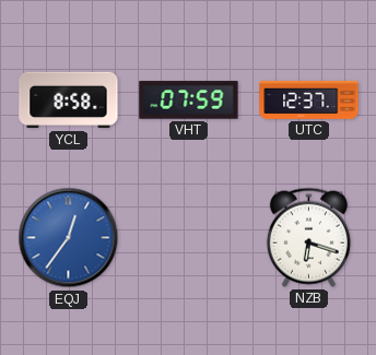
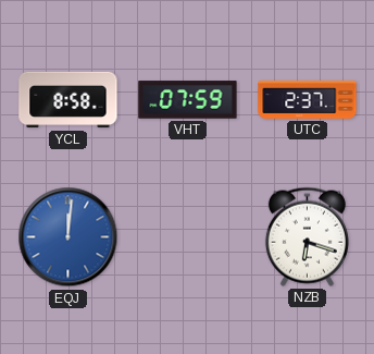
UTC: 12:37 -> 2:37
EQJ: 12:36 -> 12:01
